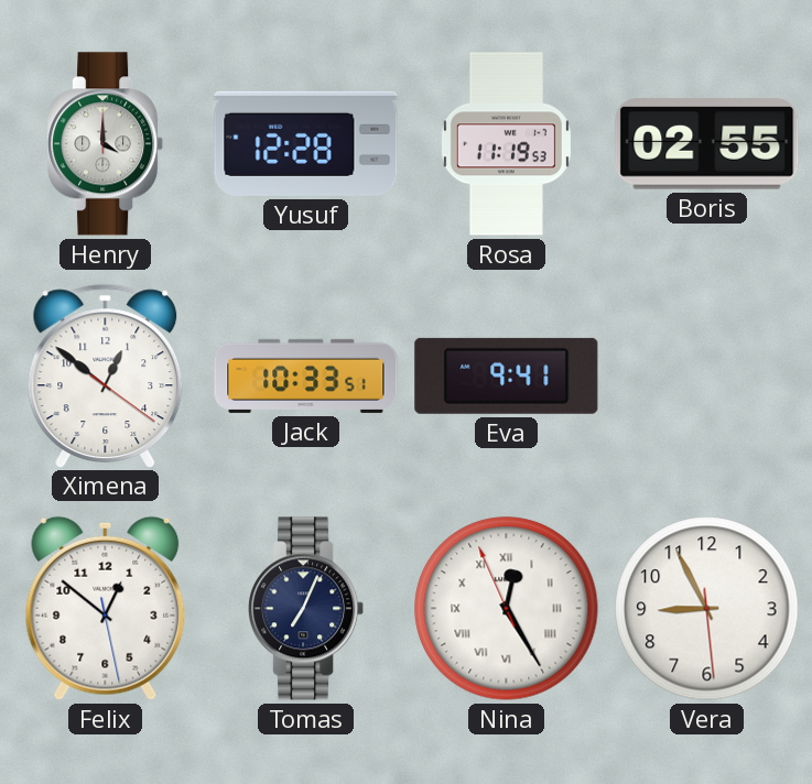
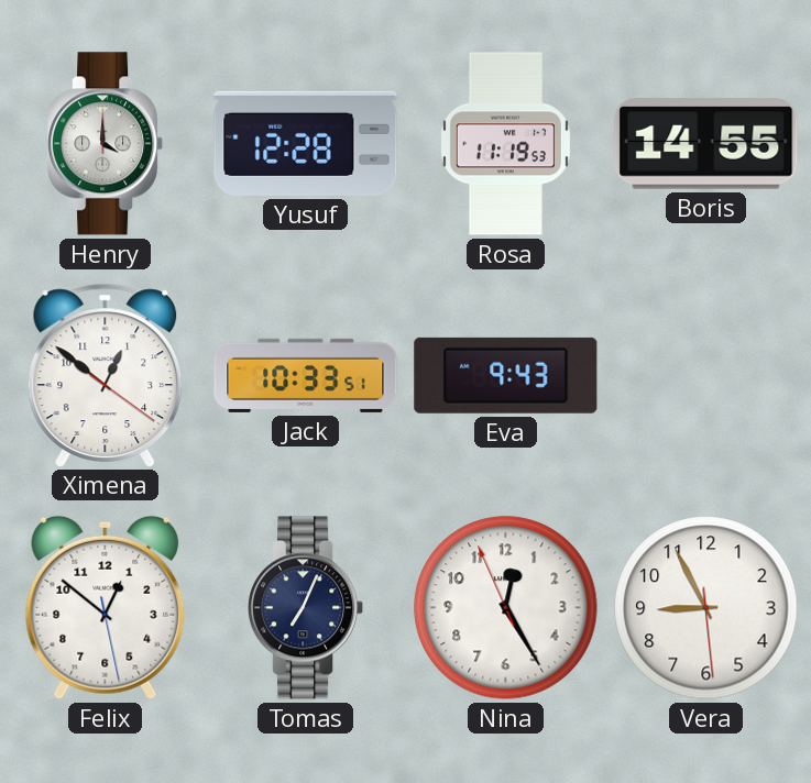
Boris: 02:55 -> 14:55
Eva: 9:41 -> 9:43
Nina numerals: Roman -> Arabic
